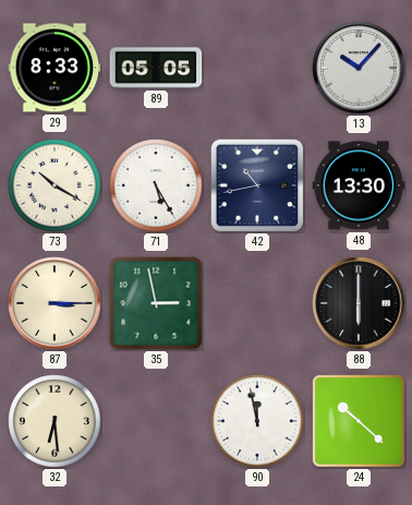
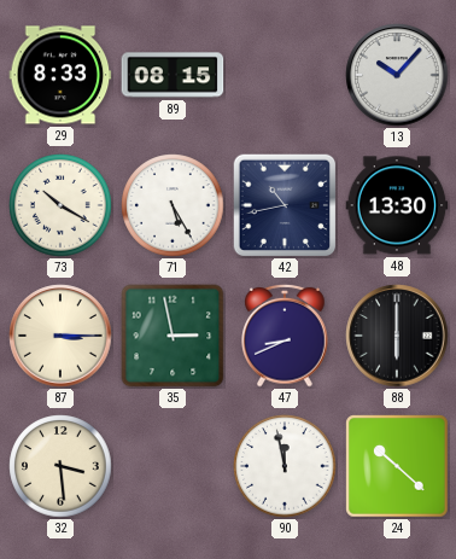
89: 05:05 -> 08:15
47: none -> 8:41
32: 6:29 -> 3:29
